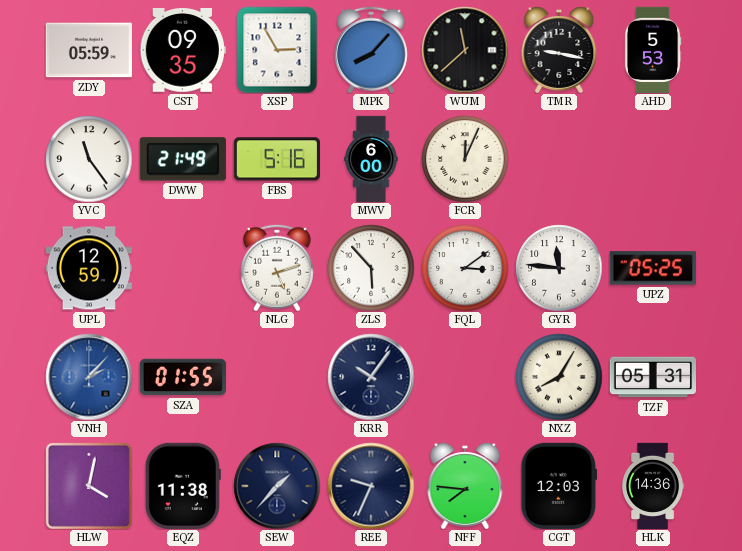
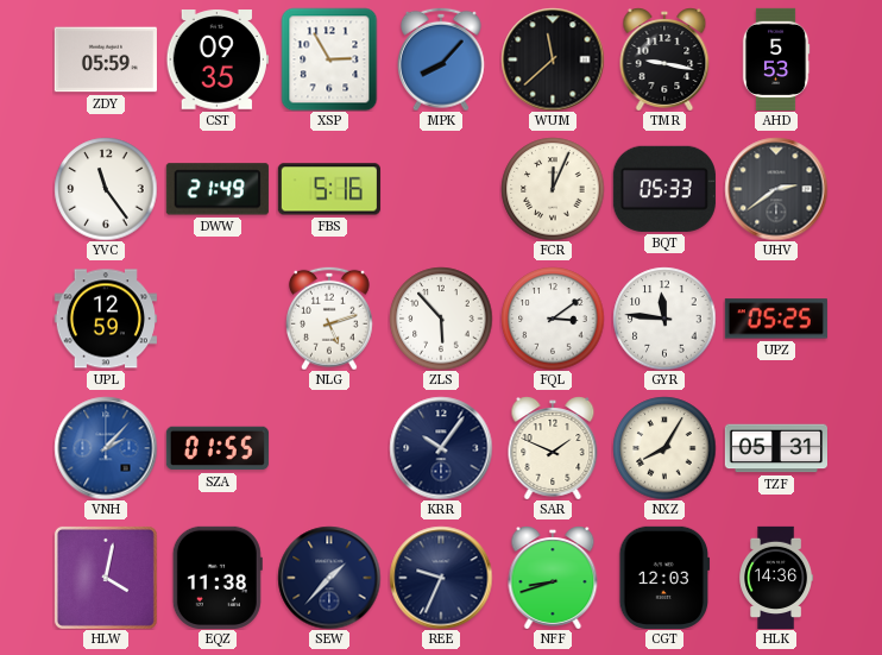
MWV: 6:00 -> none
BQT: none -> 05:33
UHV: none -> 2:39
SAR: none -> 1:49
NFF: 7:46 -> 8:42
